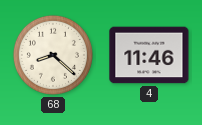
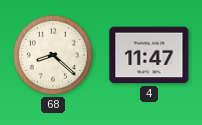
4: 11:46 -> 11:47
